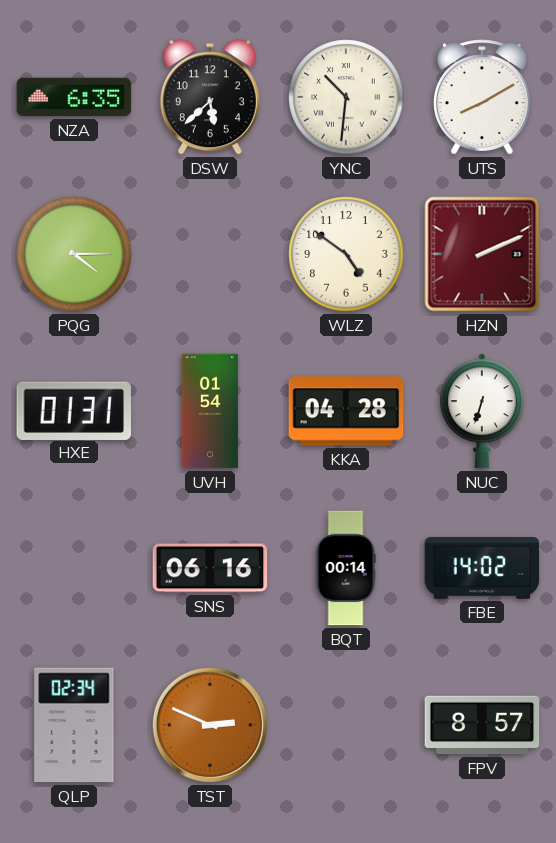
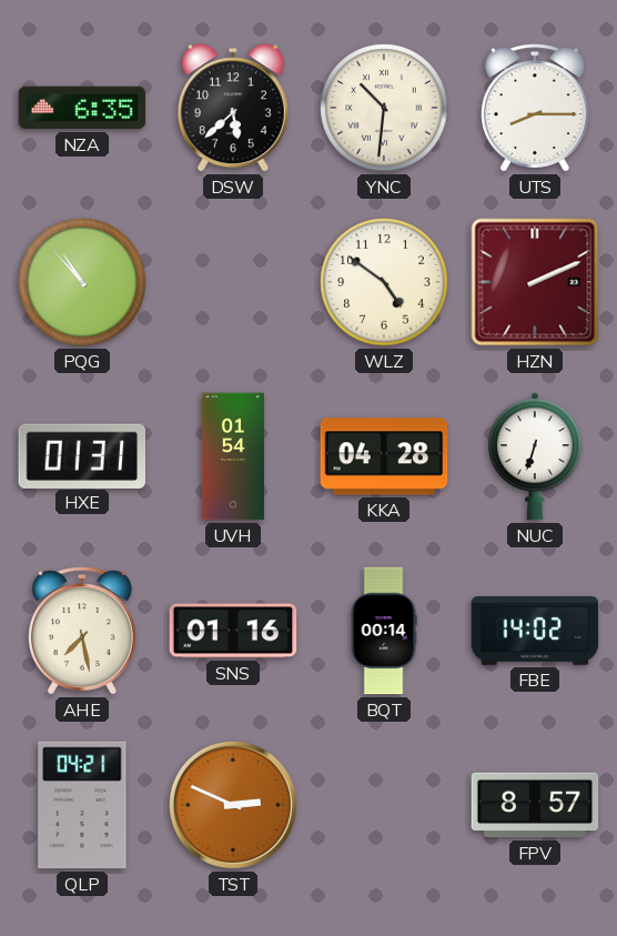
UTS: 8:10 -> 8:15
PQG: 4:15 -> 10:53
AHE: none -> 7:28
SNS: 06:16 -> 01:16
QLP: 02:34 -> 04:21
